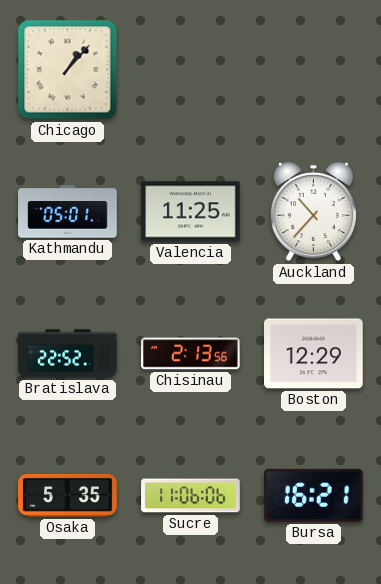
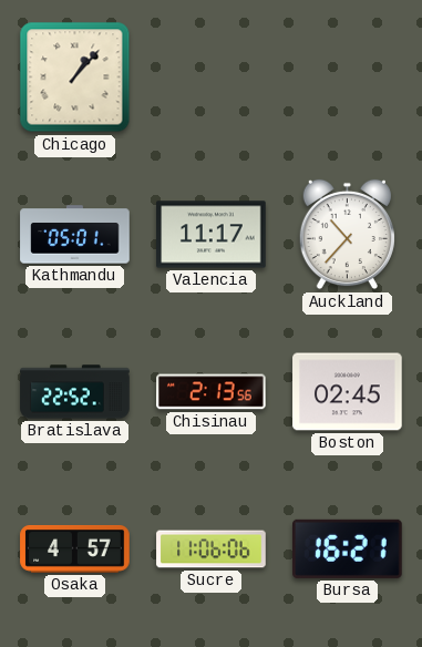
Valencia: 11:25 -> 11:17
Boston: 12:29 -> 02:45
Osaka: 5:35 -> 4:57
